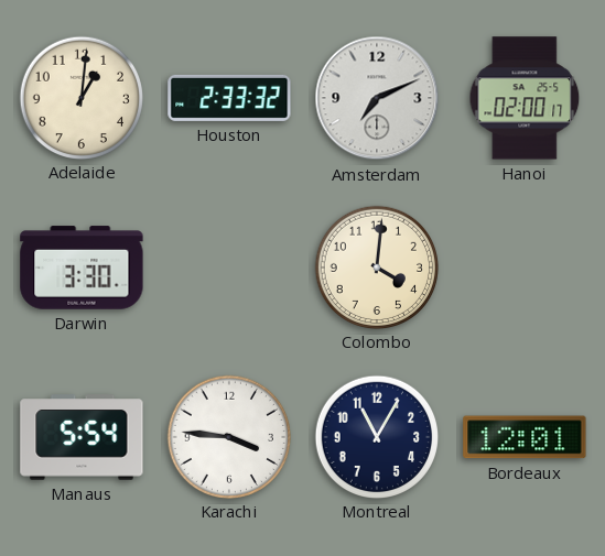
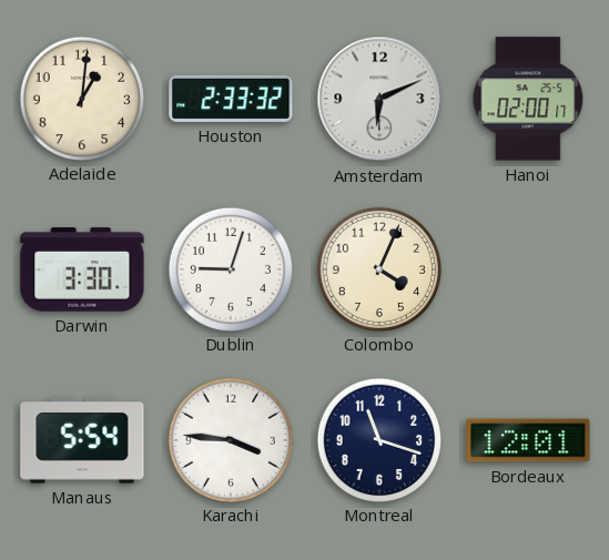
Amsterdam: 7:11 -> 6:11
Dublin: none -> 9:03
Colombo: 4:01 -> 4:04
Montreal: 11:05 -> 11:18
